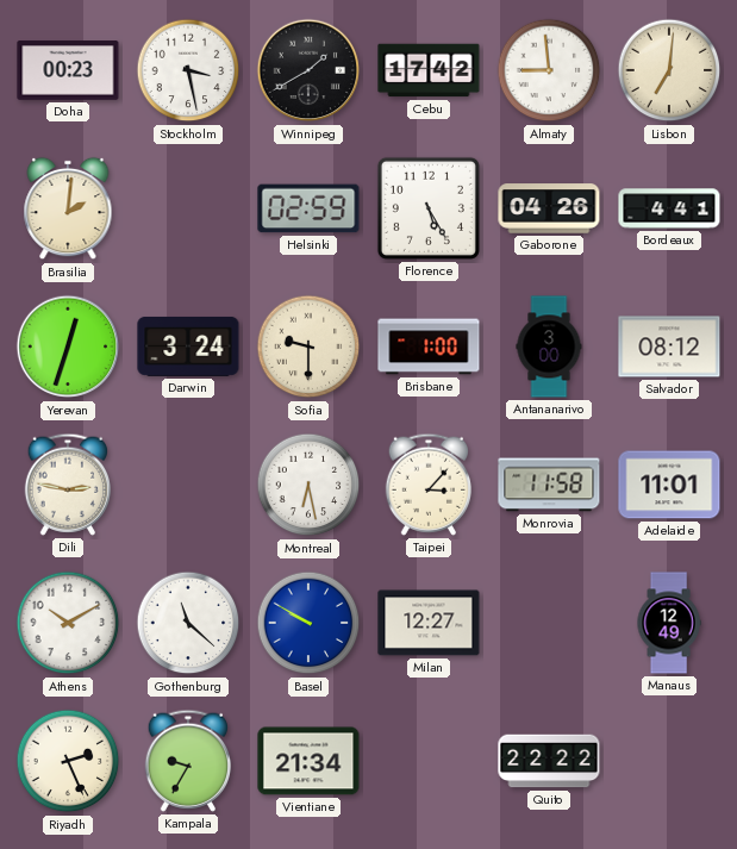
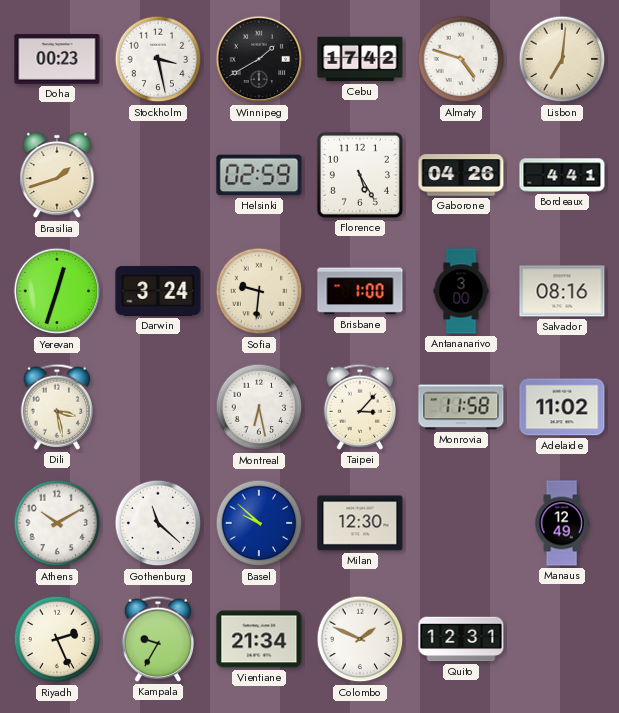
Almaty: 8:59 -> 4:48
Brasilia: 2:01 -> 1:42
Sofia: 9:30 -> 9:31
Salvador: 08:12 -> 08:16
Dili: 2:47 -> 3:28
Adelaide: 11:01 -> 11:02
Basel: 9:50 -> 9:52
Milan: 12:27 -> 12:30
Colombo: none -> 1:49
Quito: 22:22 -> 12:31
